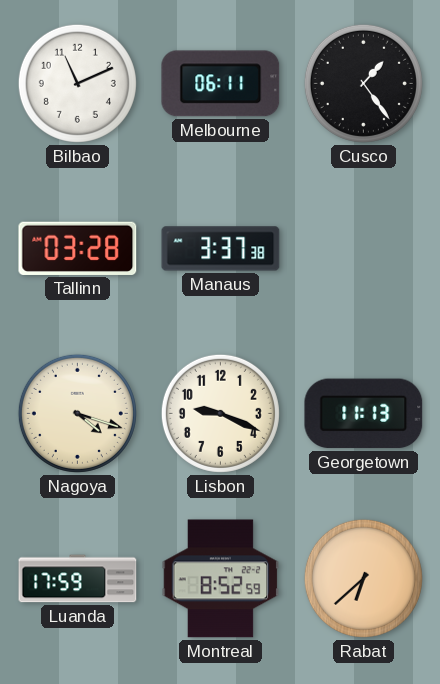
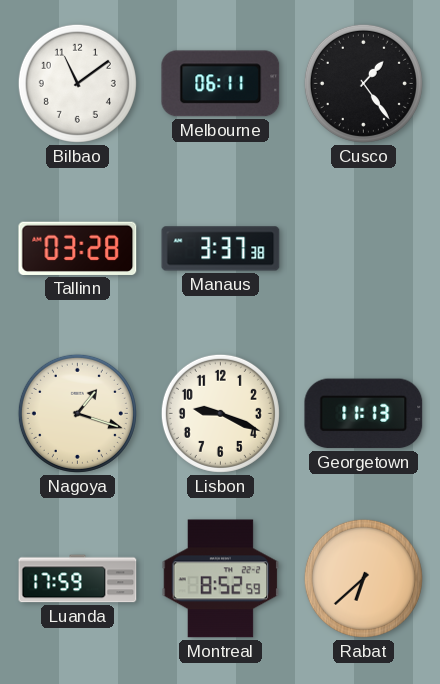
Bilbao: 11:11 -> 11:09
Nagoya: 4:18 -> 1:18
